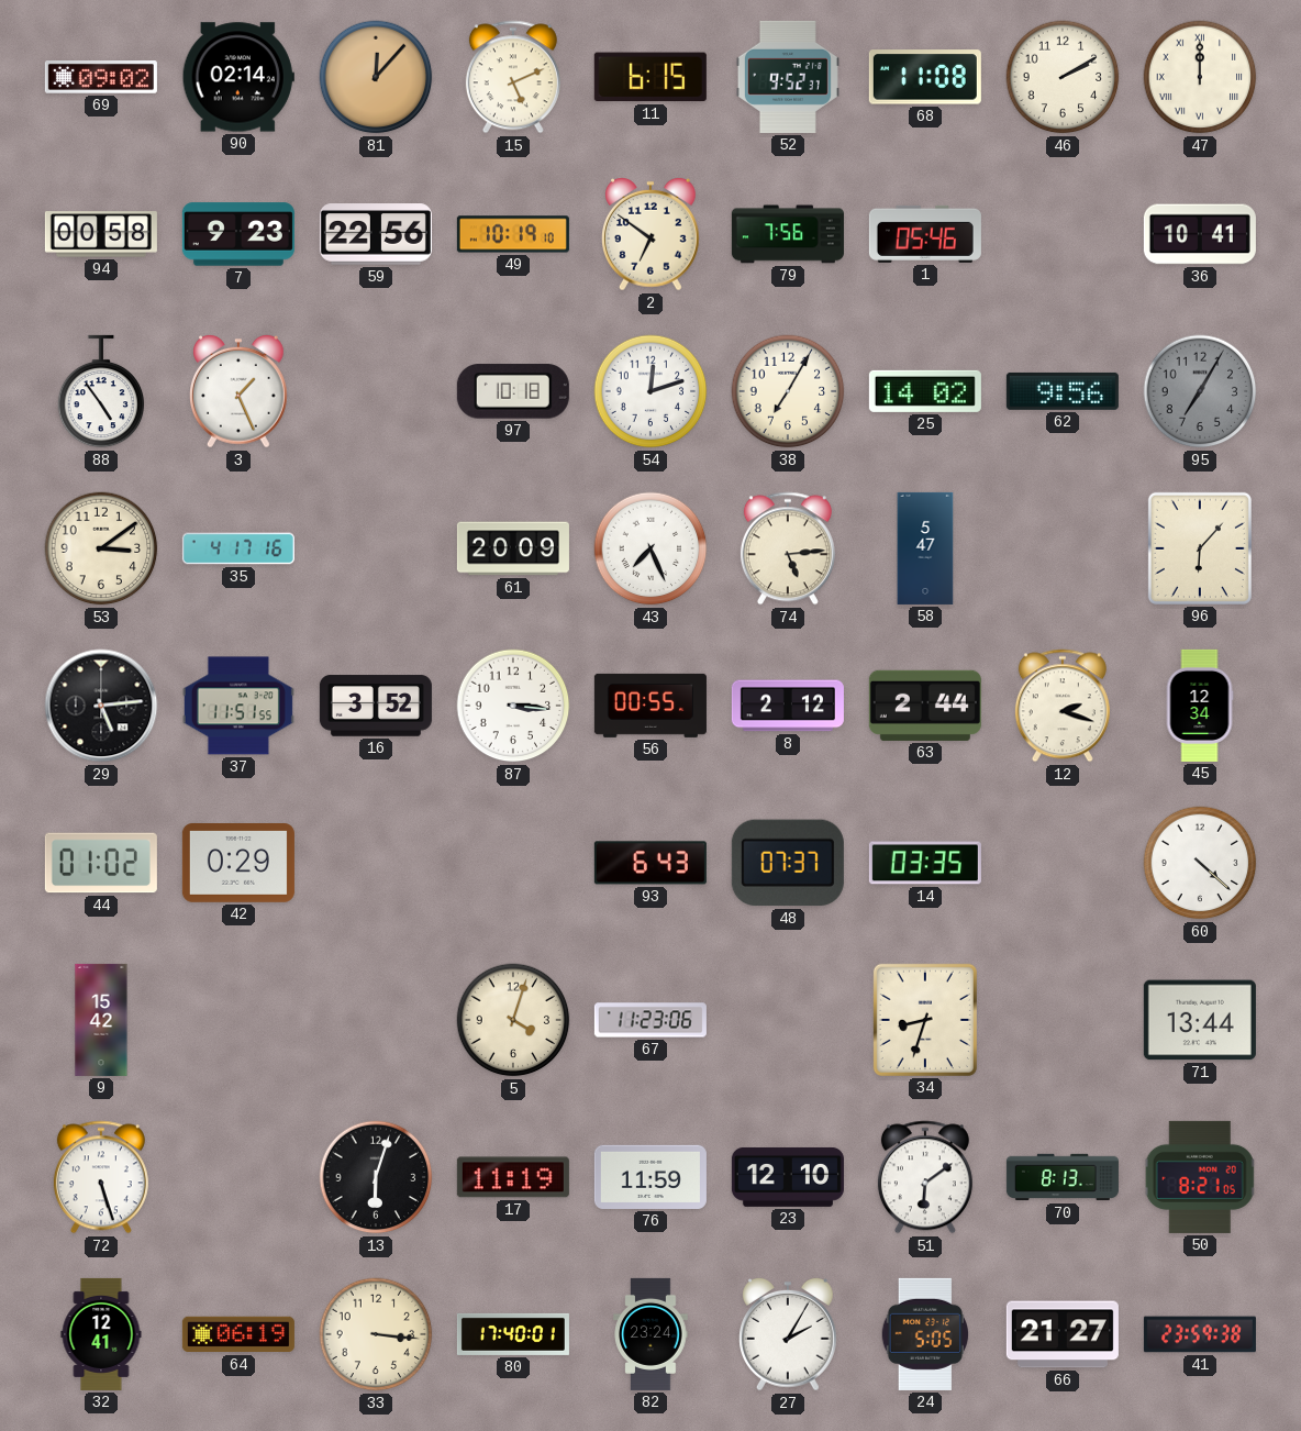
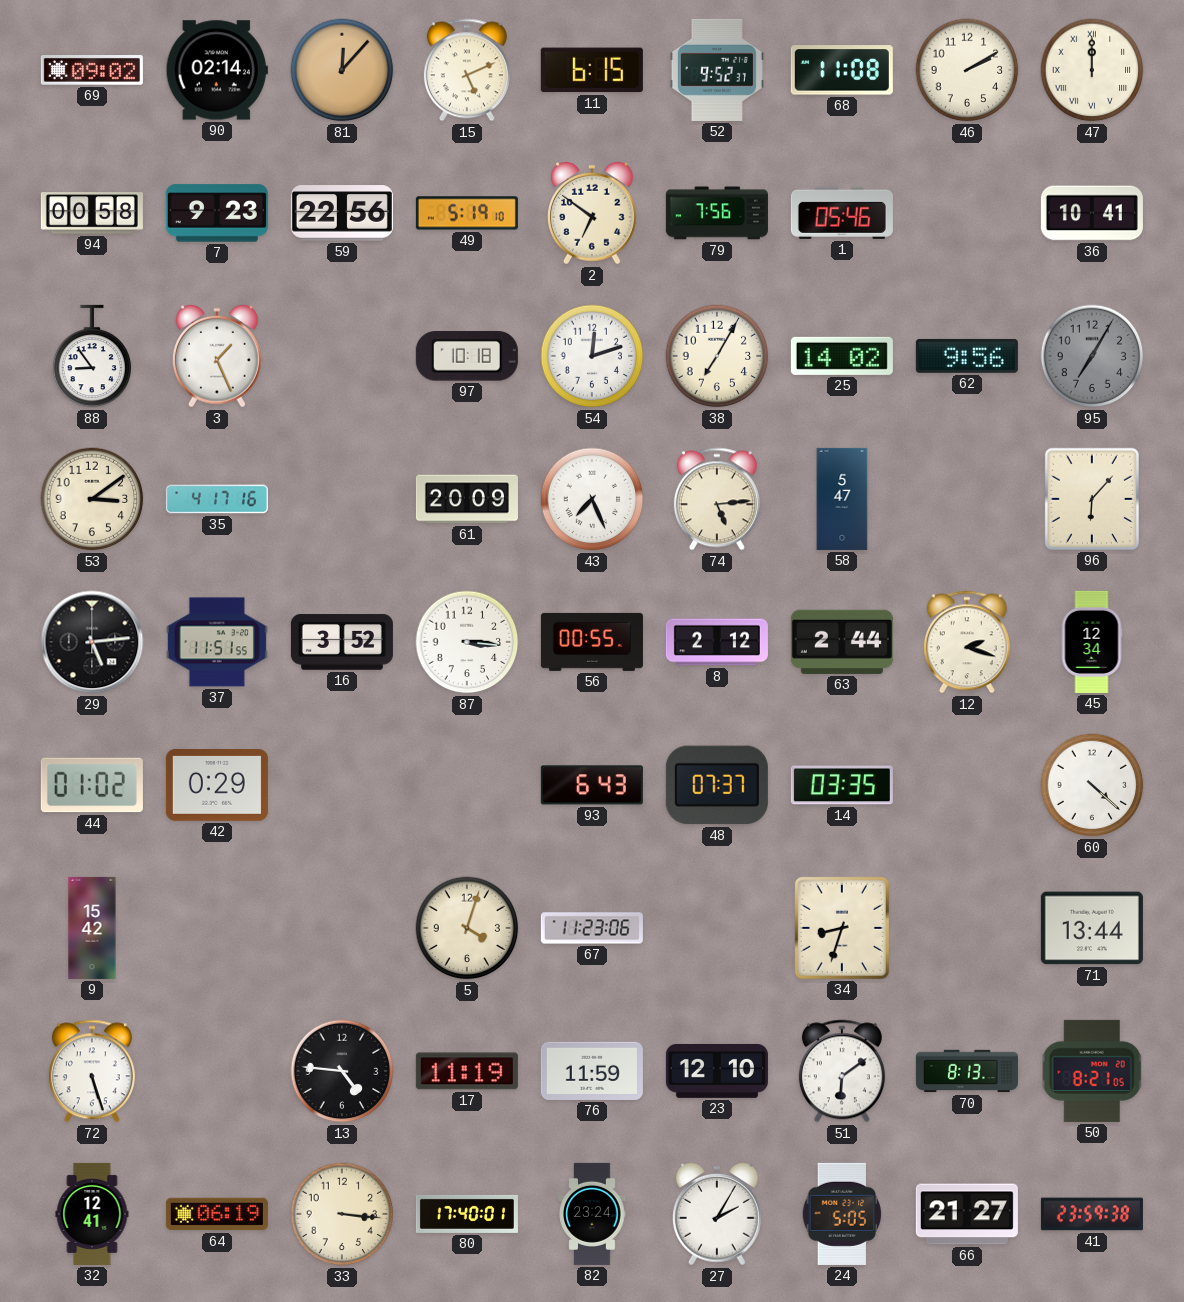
49: 10:19 -> 5:19
88: 4:54 -> 8:54
13: 6:03 -> 4:46
